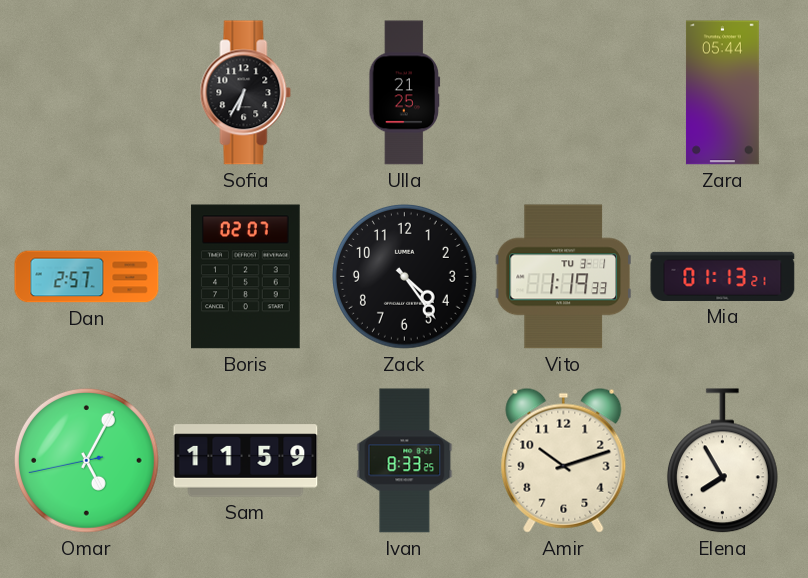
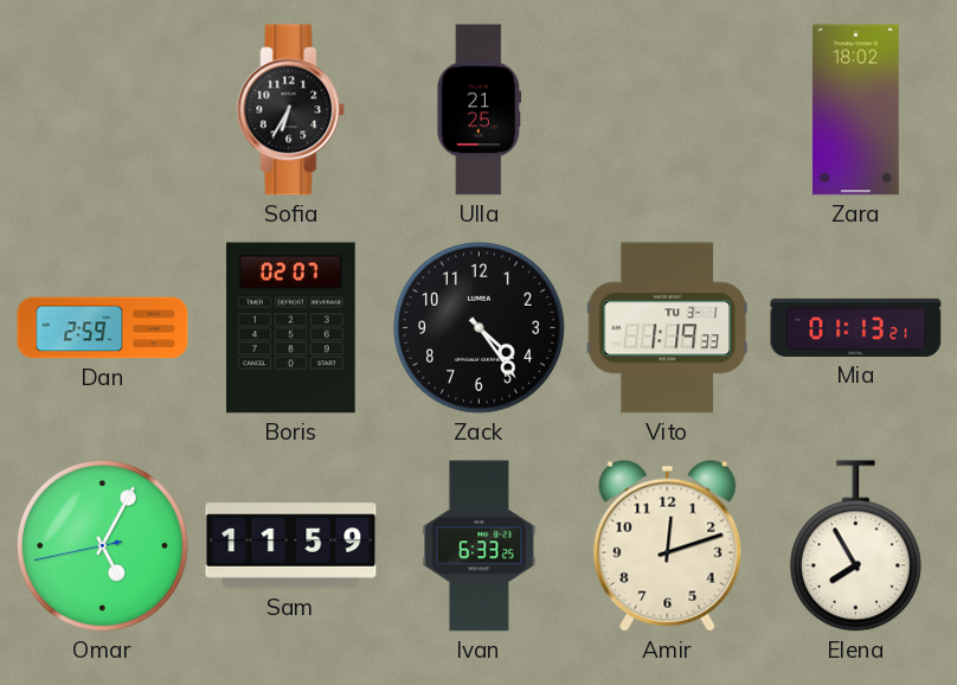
Zara: 05:44 -> 18:02
Dan: 2:57 -> 2:59
Ivan: 8:33 -> 6:33
Amir: 10:12 -> 12:12
